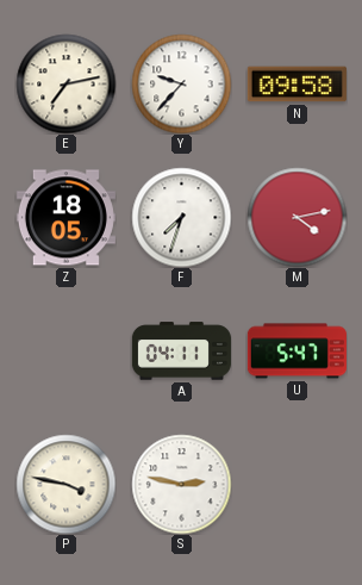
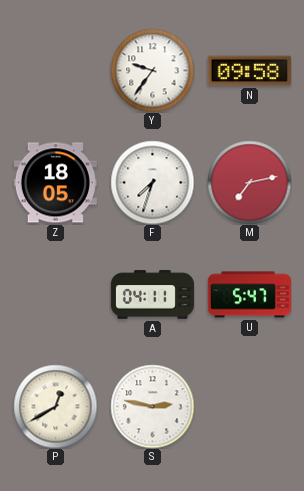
E: 7:13 -> none
Y: 9:37 -> 9:36
M: 4:13 -> 7:13
P: 3:47 -> 12:40
